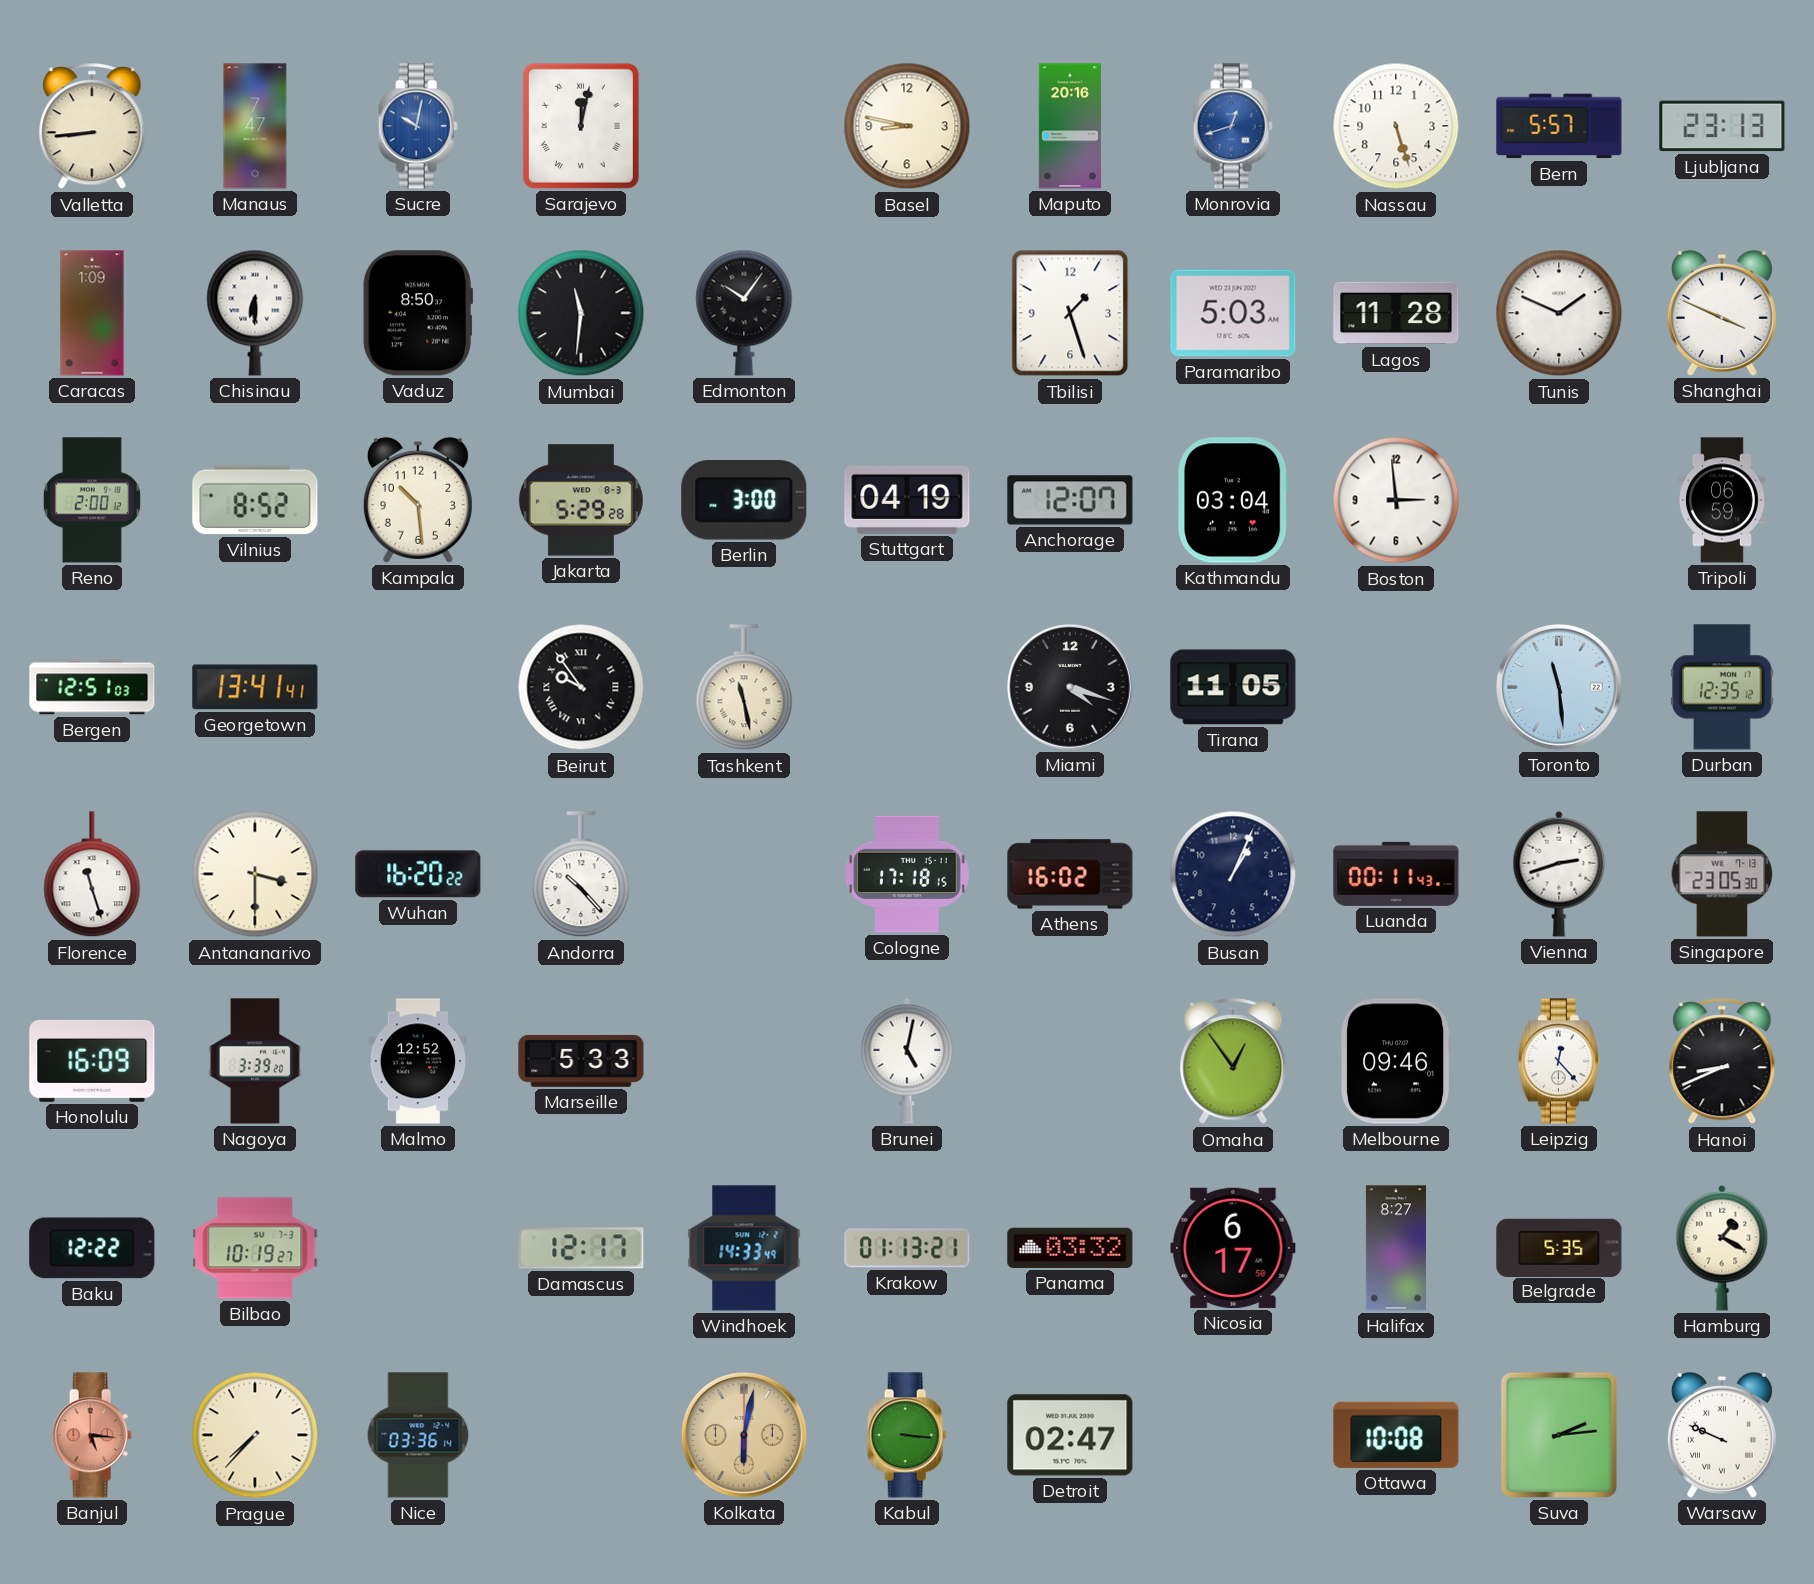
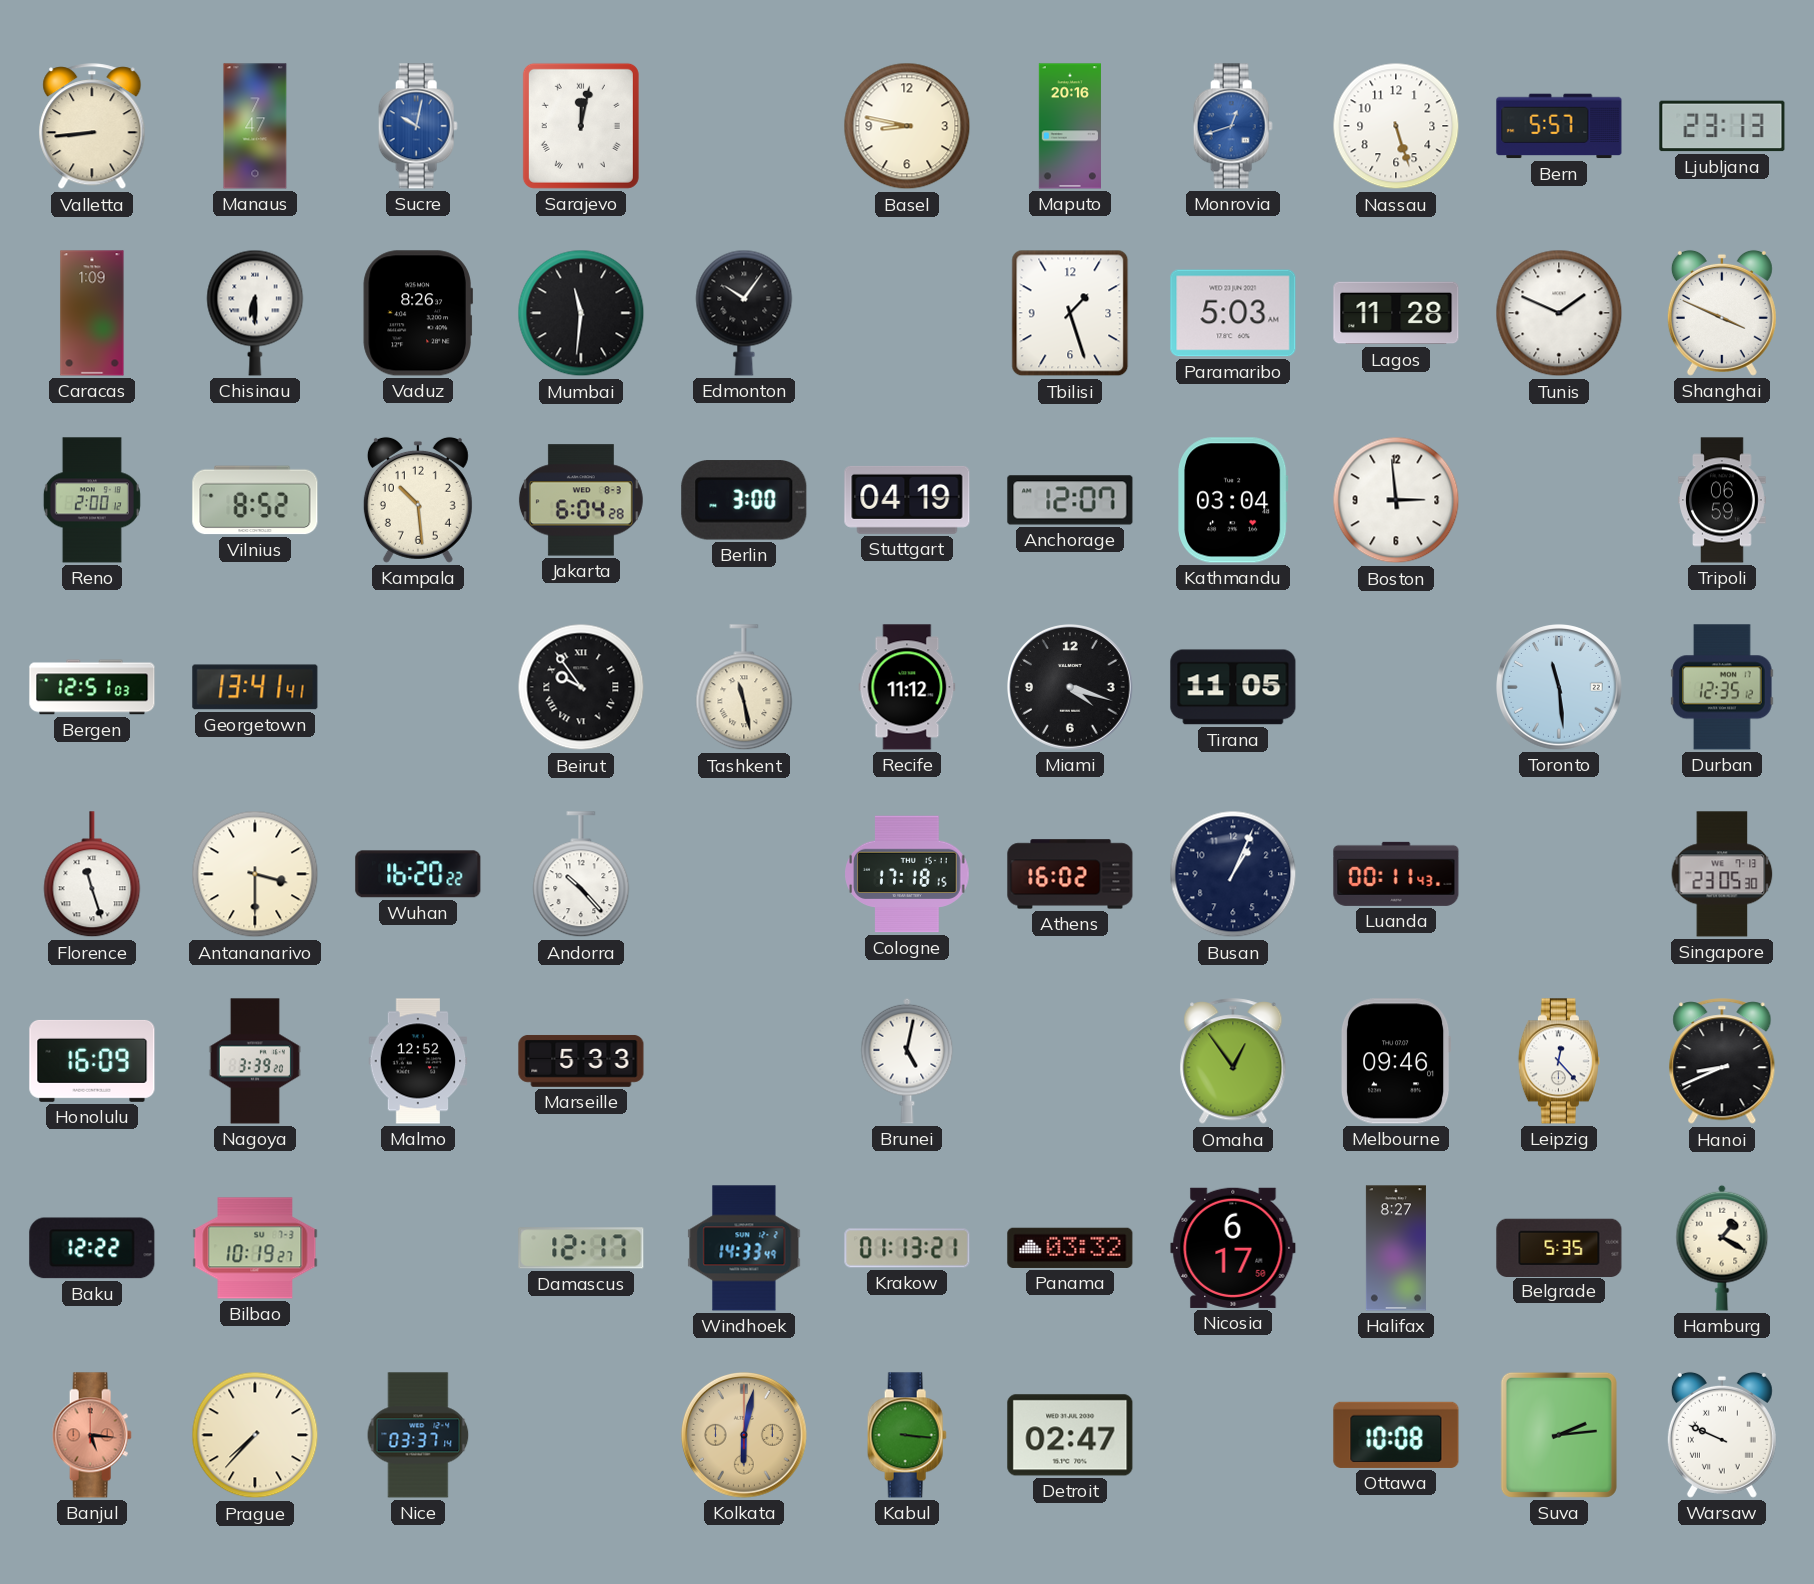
Vaduz: 8:50 -> 8:26
Jakarta: 5:29 -> 6:04
Recife: none -> 11:12
Vienna: 2:42 -> none
Nice: 03:36 -> 03:37
